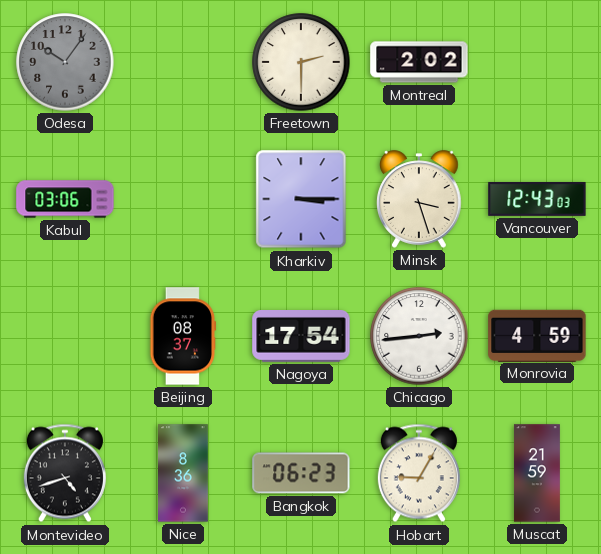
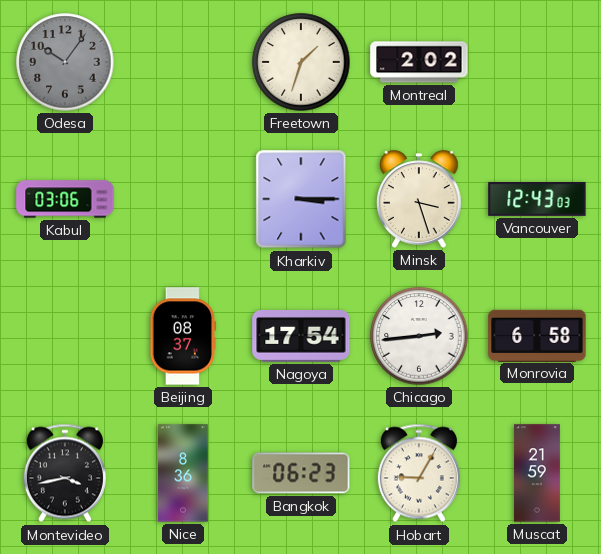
Freetown: 2:30 -> 1:33
Monrovia: 4:59 -> 6:58
Montevideo: 4:42 -> 3:43
